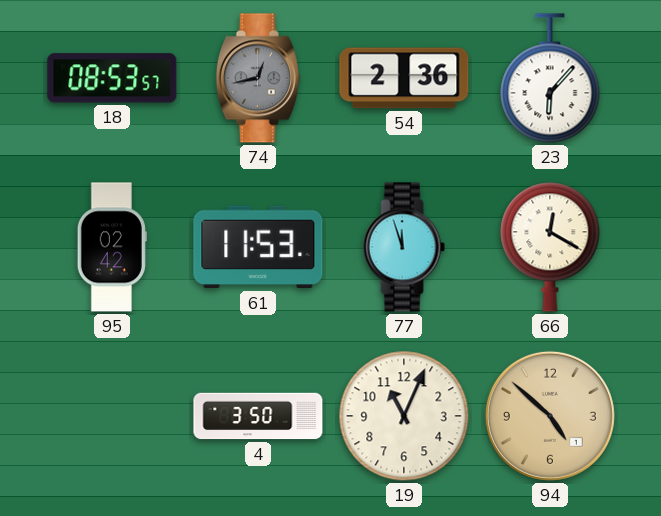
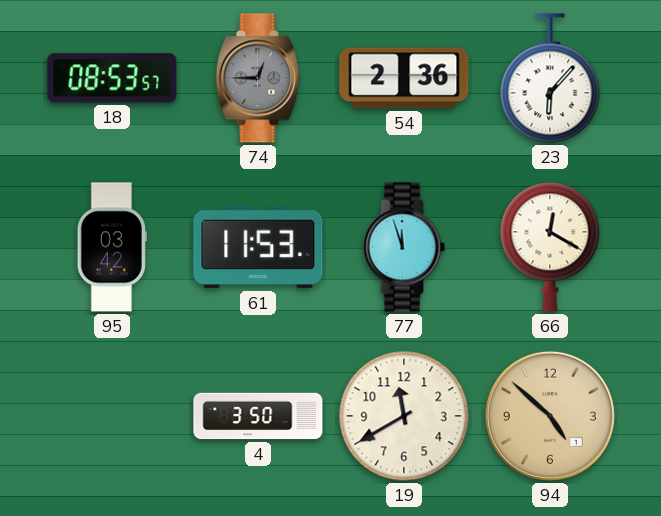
74: 12:43 -> 12:45
95: 02:42 -> 03:42
19: 11:04 -> 11:40
